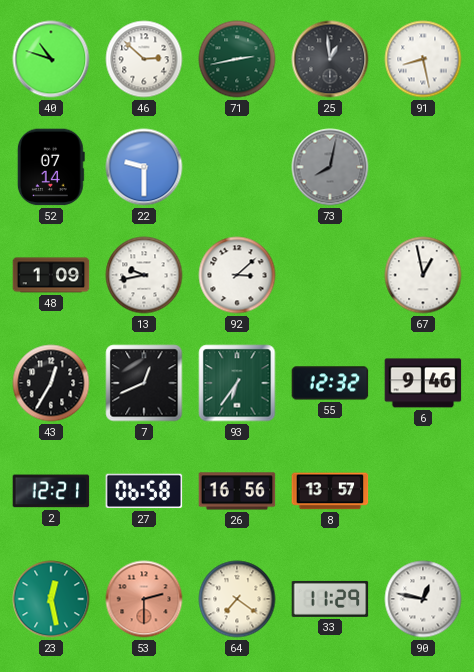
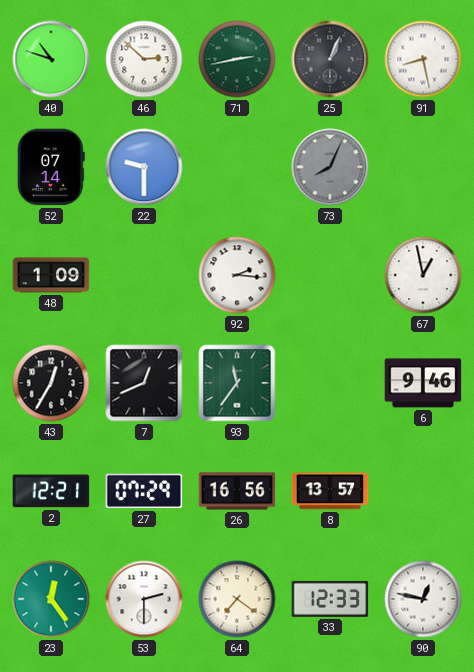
25: 12:59 -> 1:04
73: 8:02 -> 8:04
13: 9:43 -> none
92: 3:08 -> 2:16
93: 6:36 -> 11:36
55: 12:32 -> none
27: 06:58 -> 07:29
23: 12:28 -> 12:24
53 dial: salmon -> white
33: 11:29 -> 12:33
